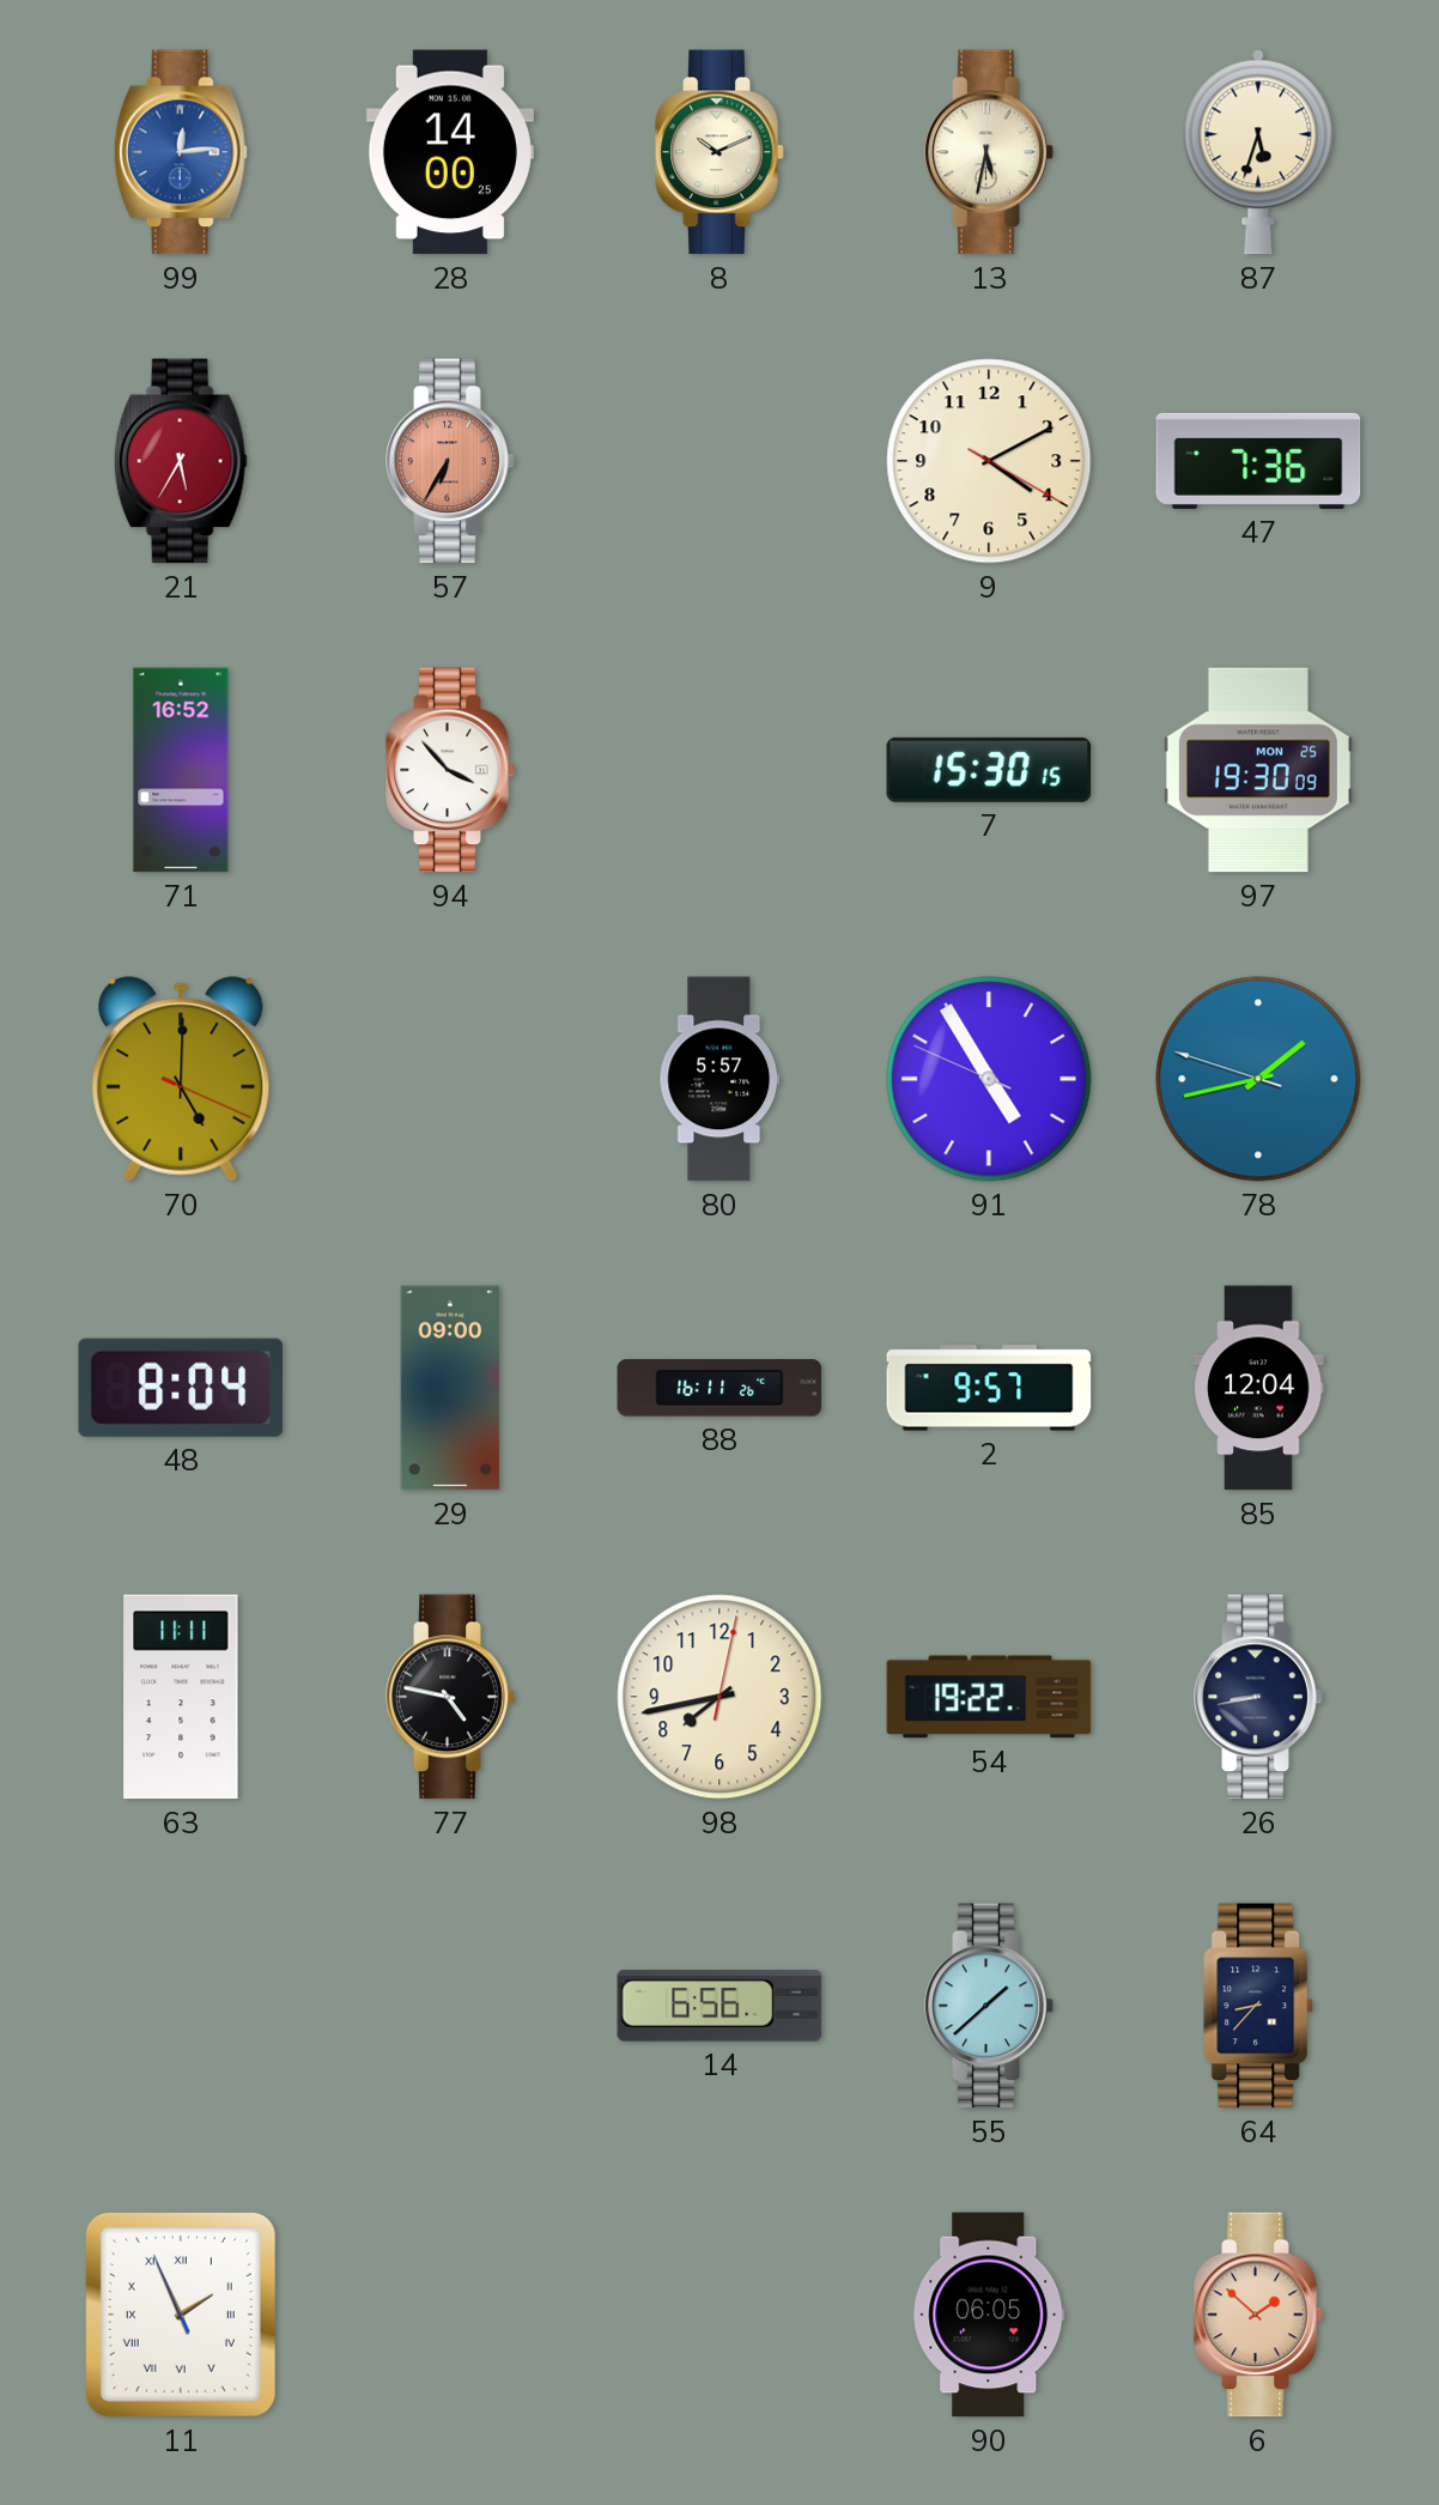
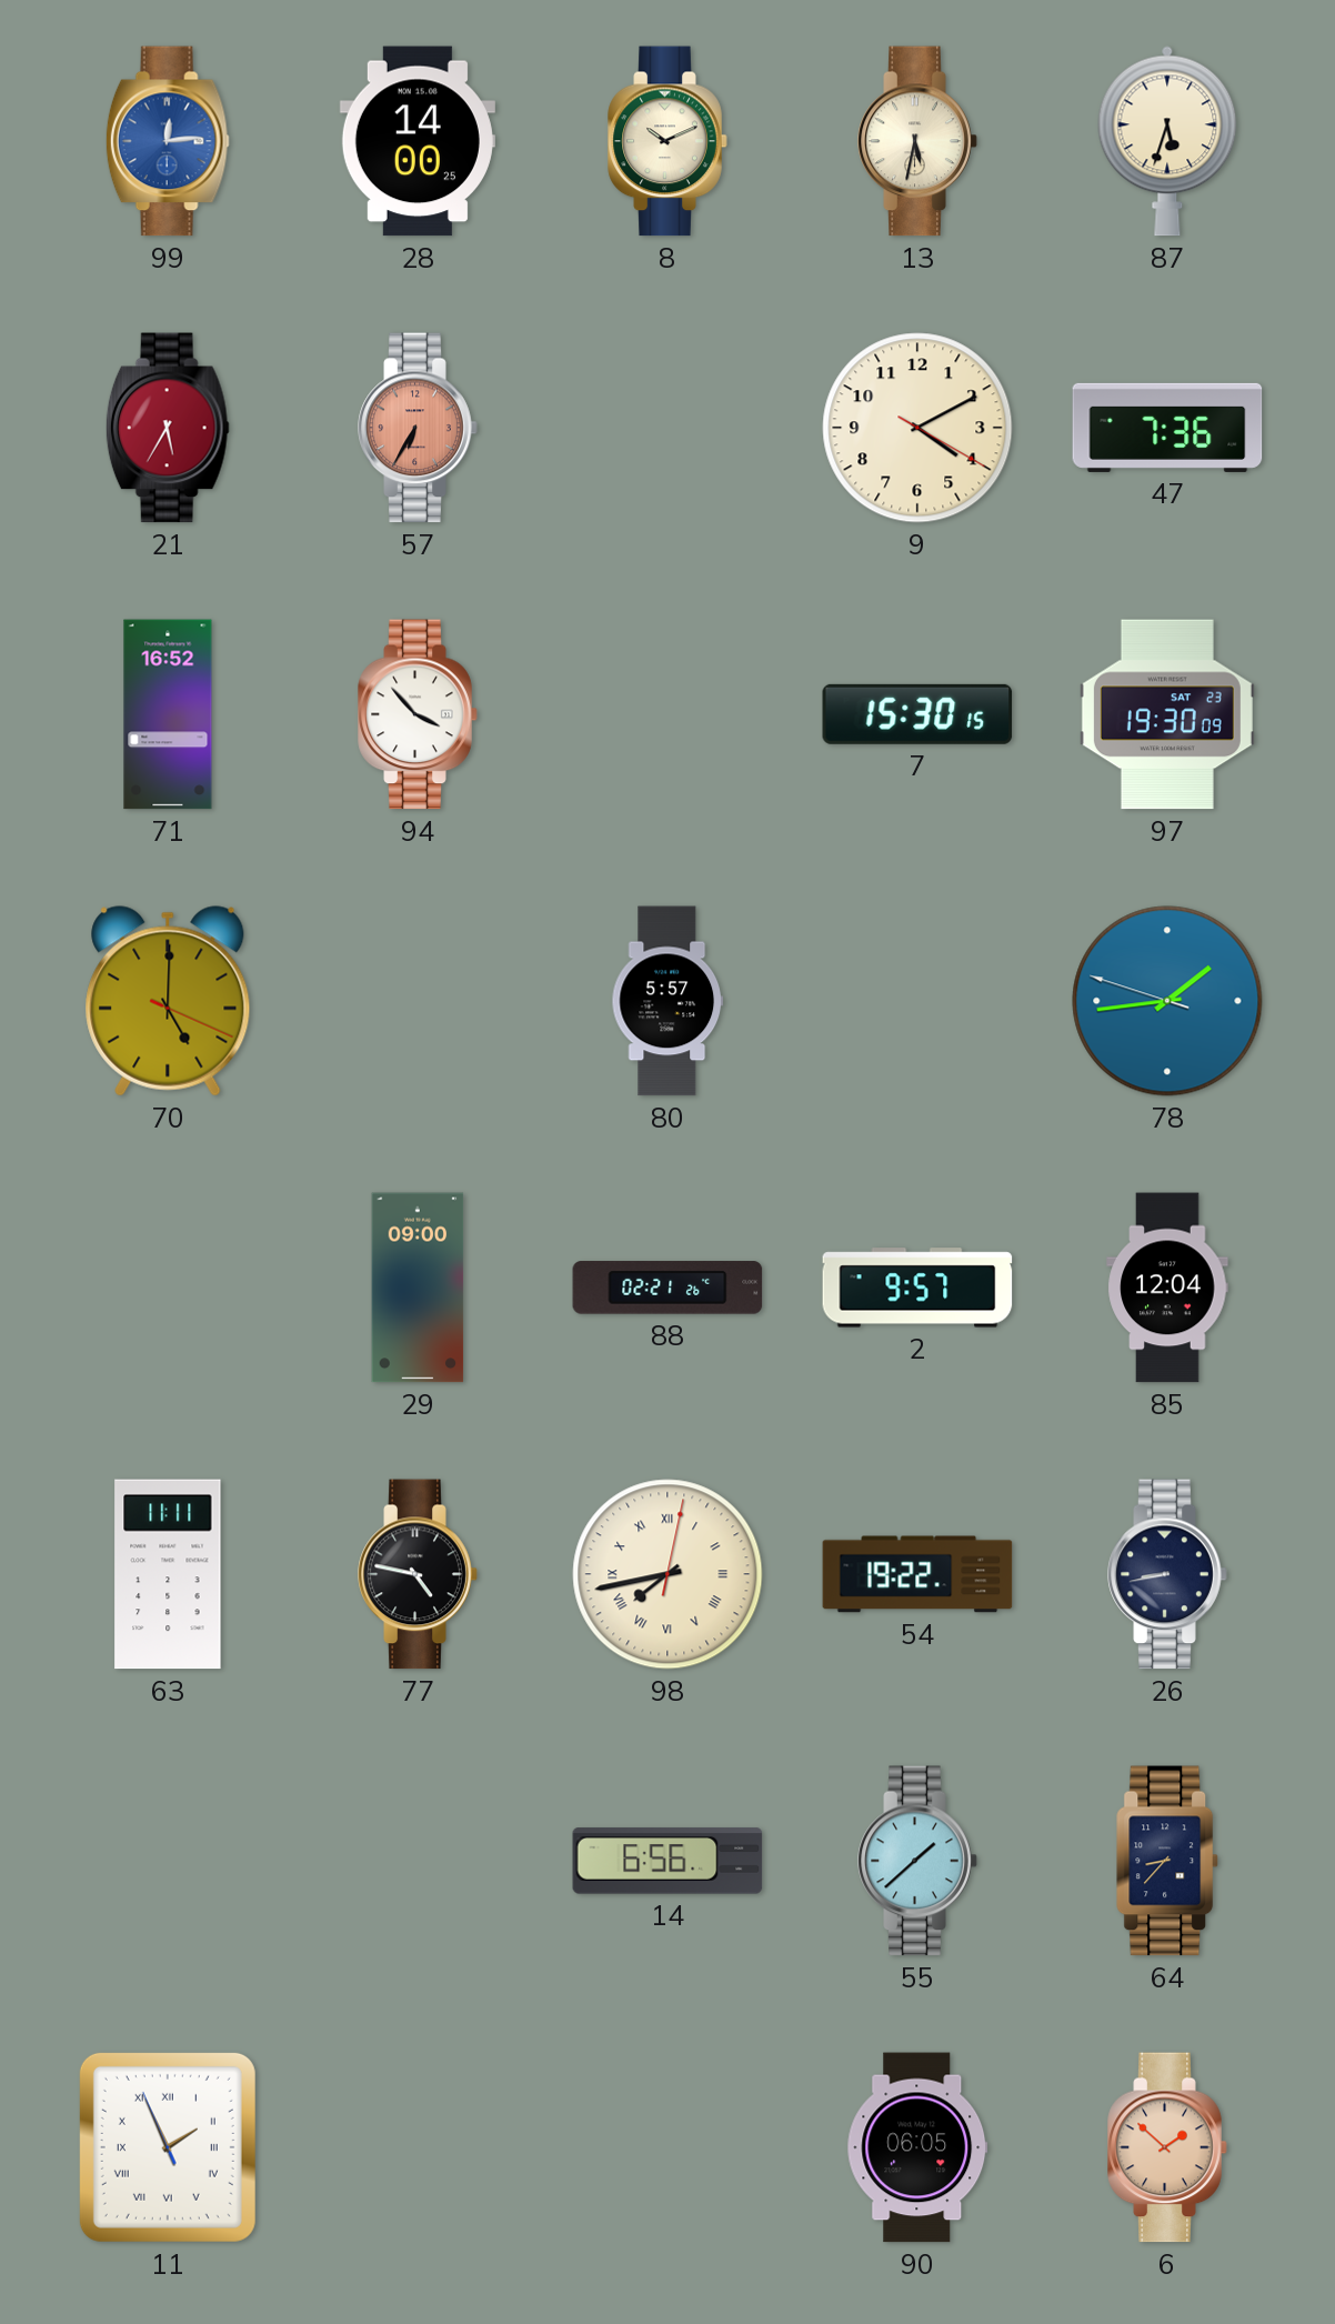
97 date: MON 25 -> SAT 23
91: 4:54 -> none
78: 1:42 -> 1:43
48: 8:04 -> none
88: 16:11 -> 02:21
98 numerals: Arabic -> Roman
